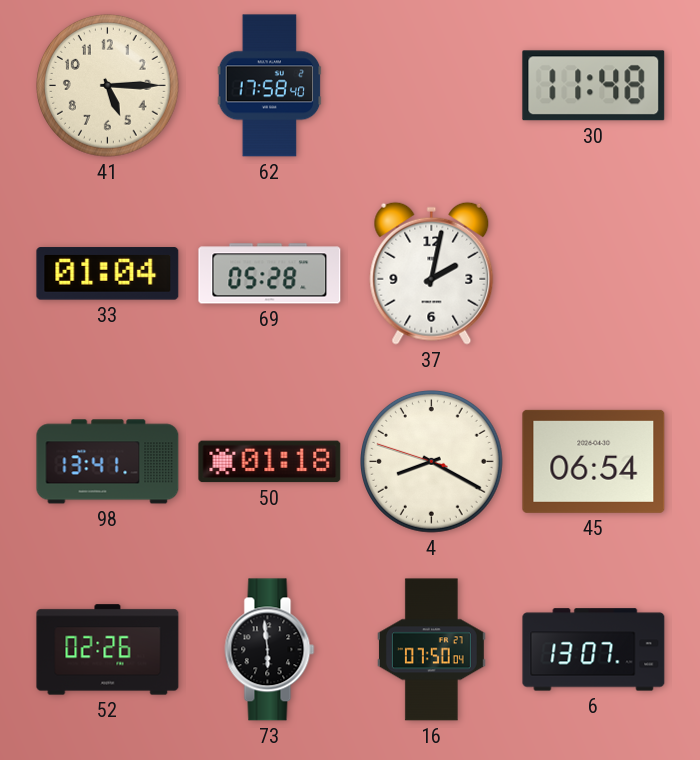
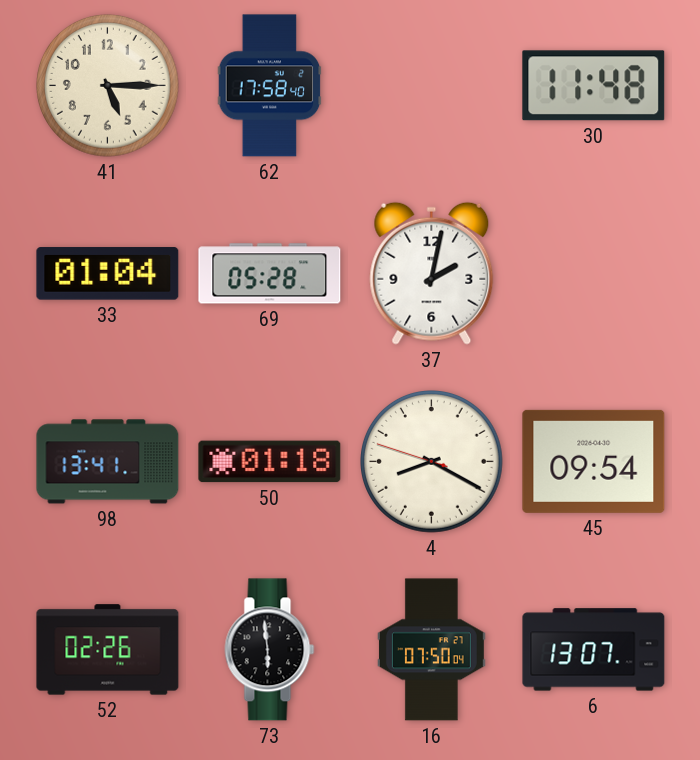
45: 06:54 -> 09:54
